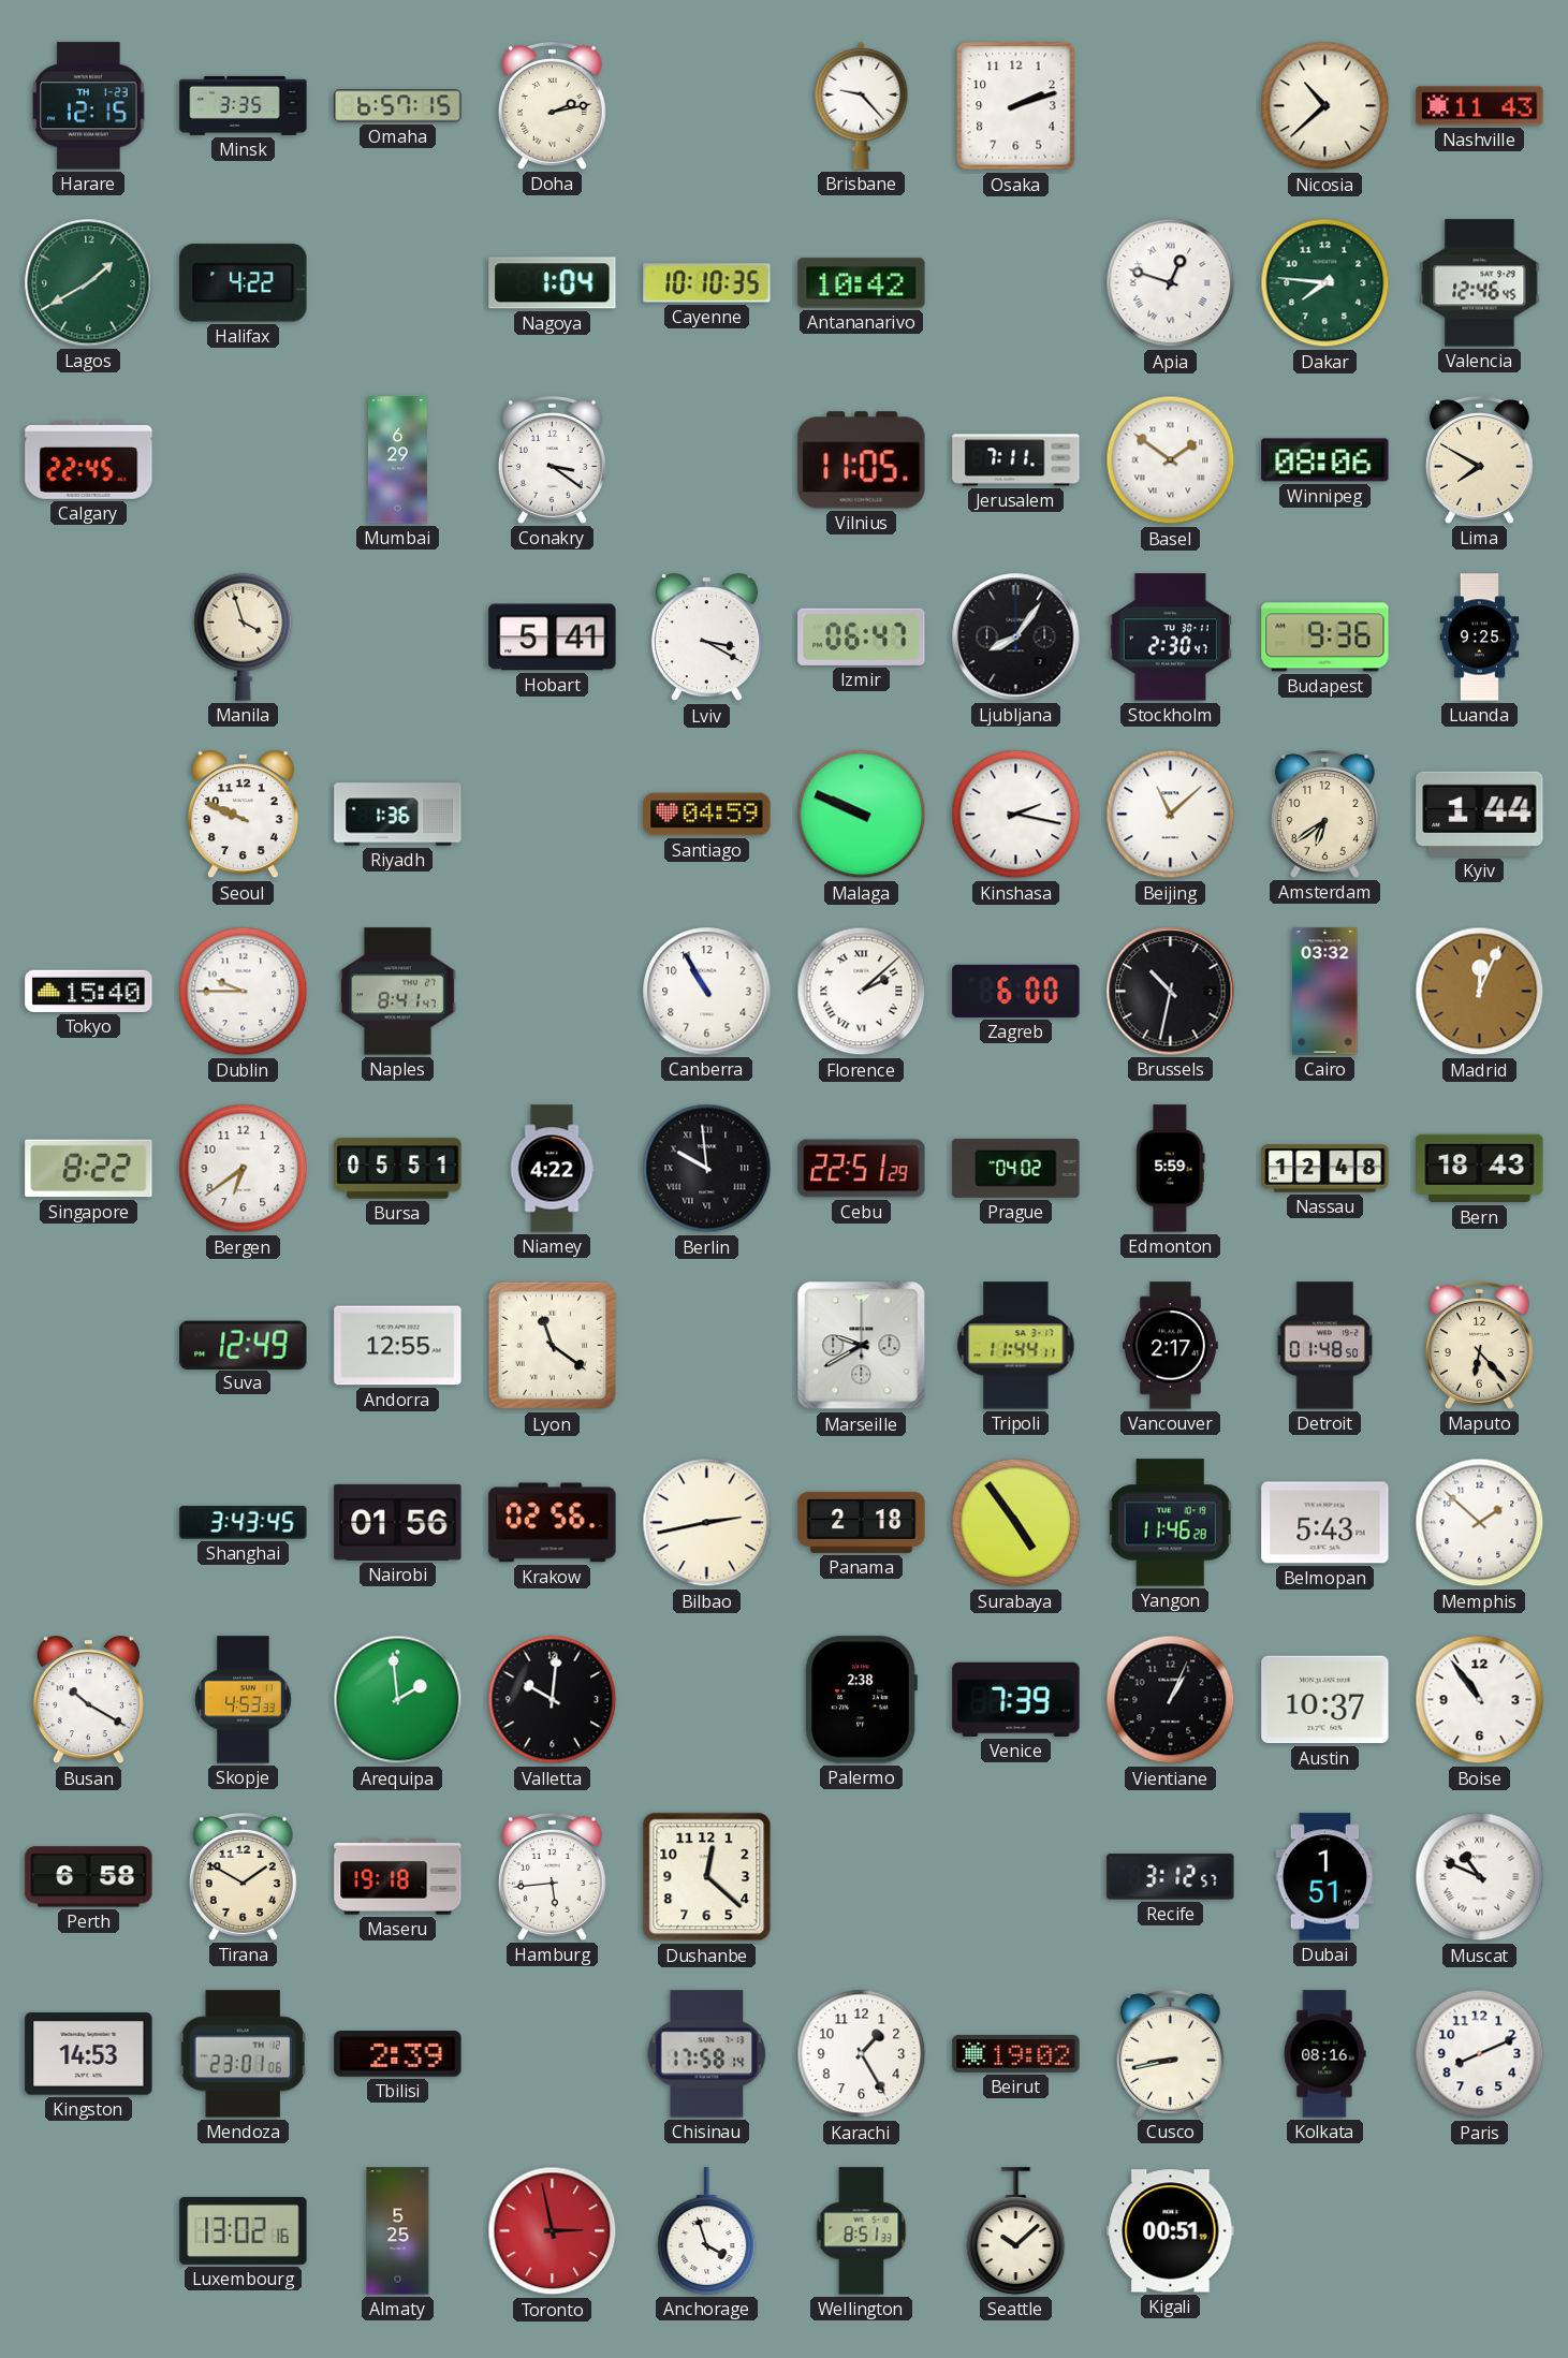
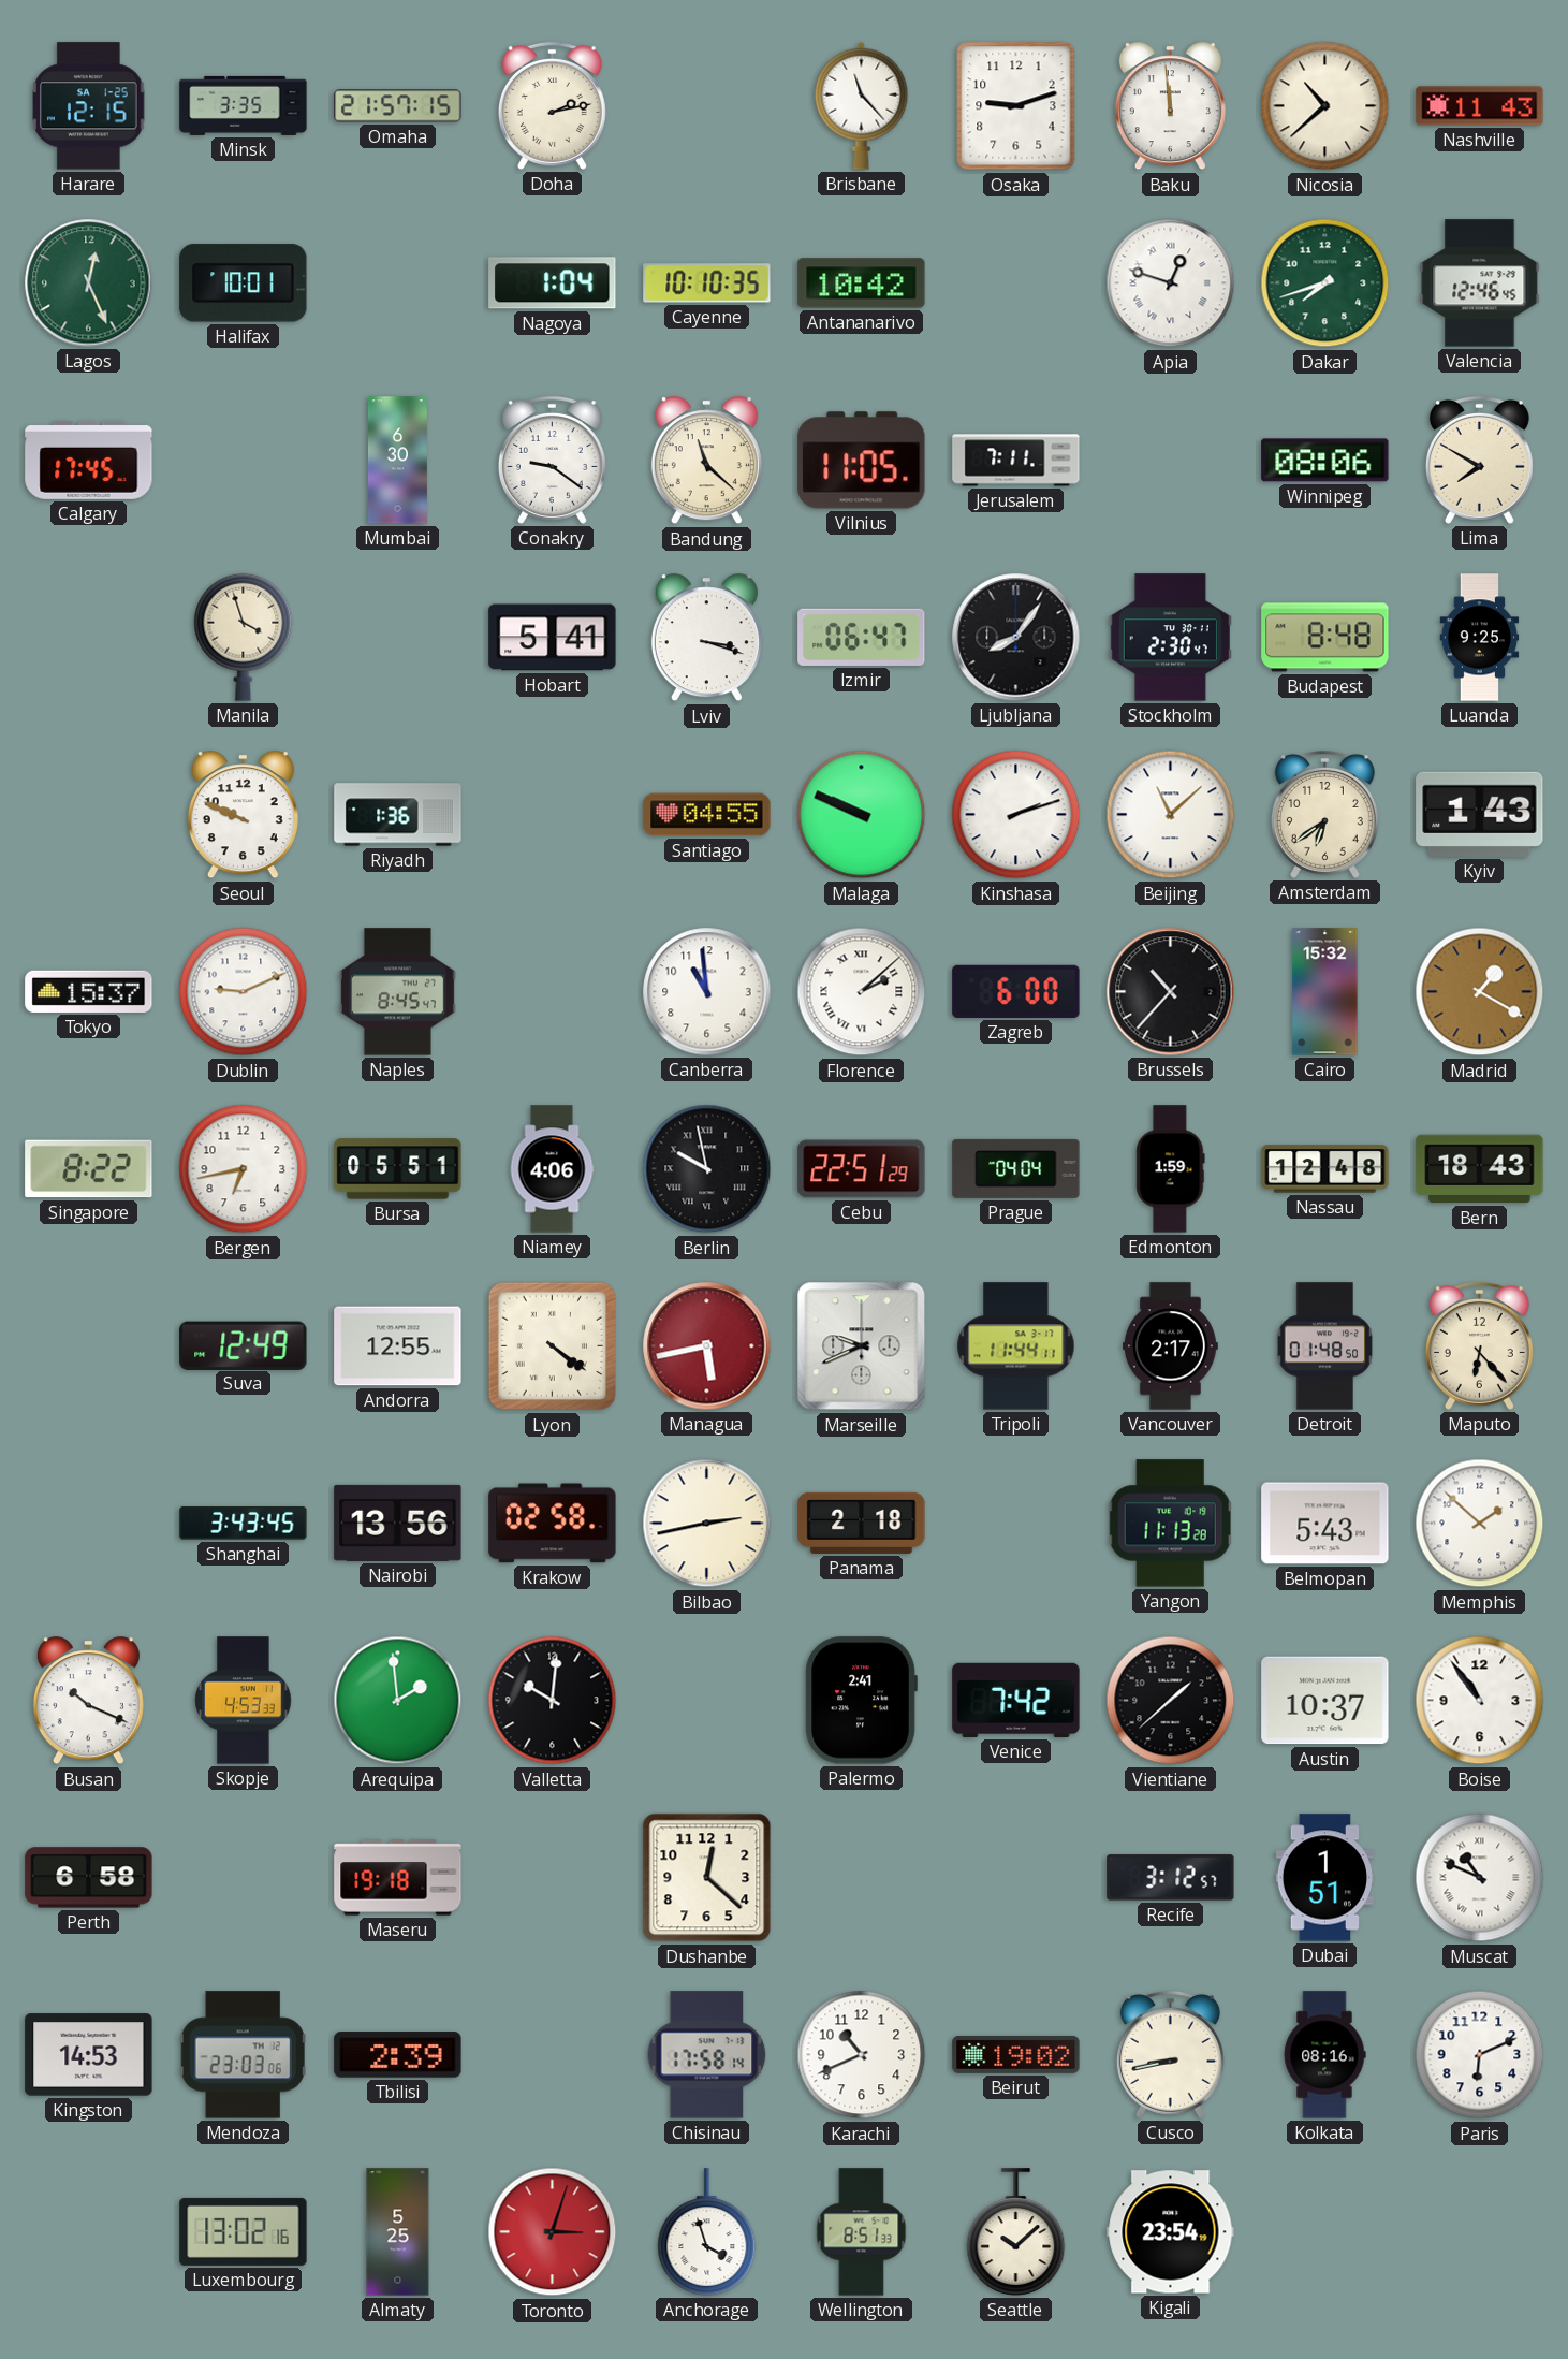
Harare date: TH 1-23 -> SA 1-25
Omaha: 6:57 -> 21:57
Brisbane: 9:23 -> 11:23
Osaka: 2:12 -> 9:12
Baku: none -> 11:59
Lagos: 1:40 -> 12:26
Halifax: 4:22 -> 10:01
Dakar: 7:46 -> 7:42
Calgary: 22:45 -> 17:45
Mumbai: 6:29 -> 6:30
Conakry: 3:21 -> 9:21
Bandung: none -> 11:22
Basel: 1:51 -> none
Lviv: 3:20 -> 3:18
Budapest: 9:36 -> 8:48
Santiago: 04:59 -> 04:55
Kinshasa: 2:17 -> 2:12
Kyiv: 1:44 -> 1:43
Tokyo: 15:40 -> 15:37
Dublin: 9:45 -> 9:11
Naples: 8:41 -> 8:45
Canberra: 10:55 -> 10:59
Brussels: 10:32 -> 10:37
Cairo: 03:32 -> 15:32
Madrid: 12:04 -> 1:20
Bergen: 6:39 -> 6:43
Niamey: 4:22 -> 4:06
Berlin: 9:59 -> 9:58
Prague: 04:02 -> 04:04
Edmonton: 5:59 -> 1:59
Lyon: 11:21 -> 4:21
Managua: none -> 5:43
Marseille: 9:40 -> 9:41
Nairobi: 01:56 -> 13:56
Krakow: 02:56 -> 02:58
Surabaya: 4:54 -> none
Yangon: 11:46 -> 11:13
Busan: 10:20 -> 10:19
Palermo: 2:38 -> 2:41
Venice: 7:39 -> 7:42
Vientiane: 1:04 -> 1:38
Tirana: 1:50 -> none
Hamburg: 5:44 -> none
Mendoza: 23:01 -> 23:03
Karachi: 1:25 -> 10:41
Paris: 8:11 -> 6:11
Toronto: 2:58 -> 3:03
Kigali: 00:51 -> 23:54
